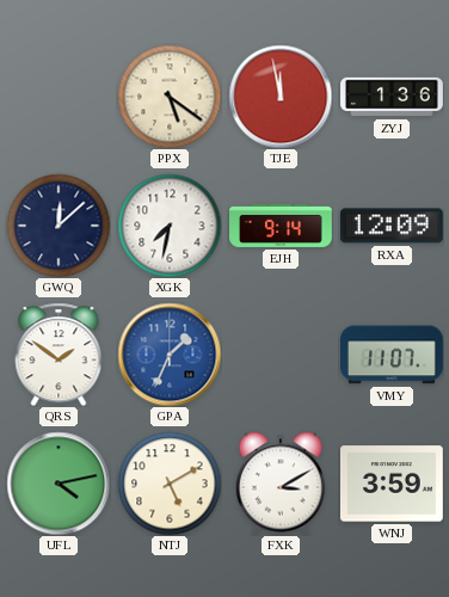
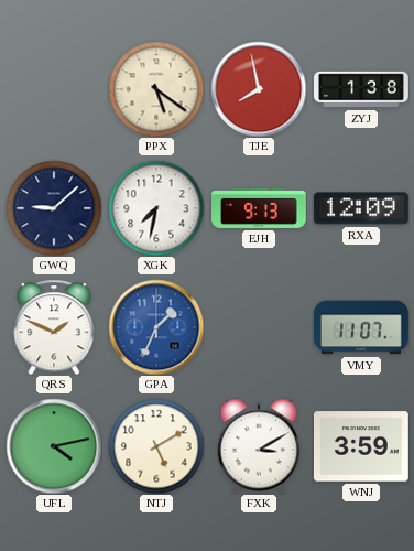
TJE: 11:58 -> 7:58
ZYJ: 1:36 -> 1:38
GWQ: 12:08 -> 9:08
EJH: 9:14 -> 9:13
QRS: 1:51 -> 1:49
